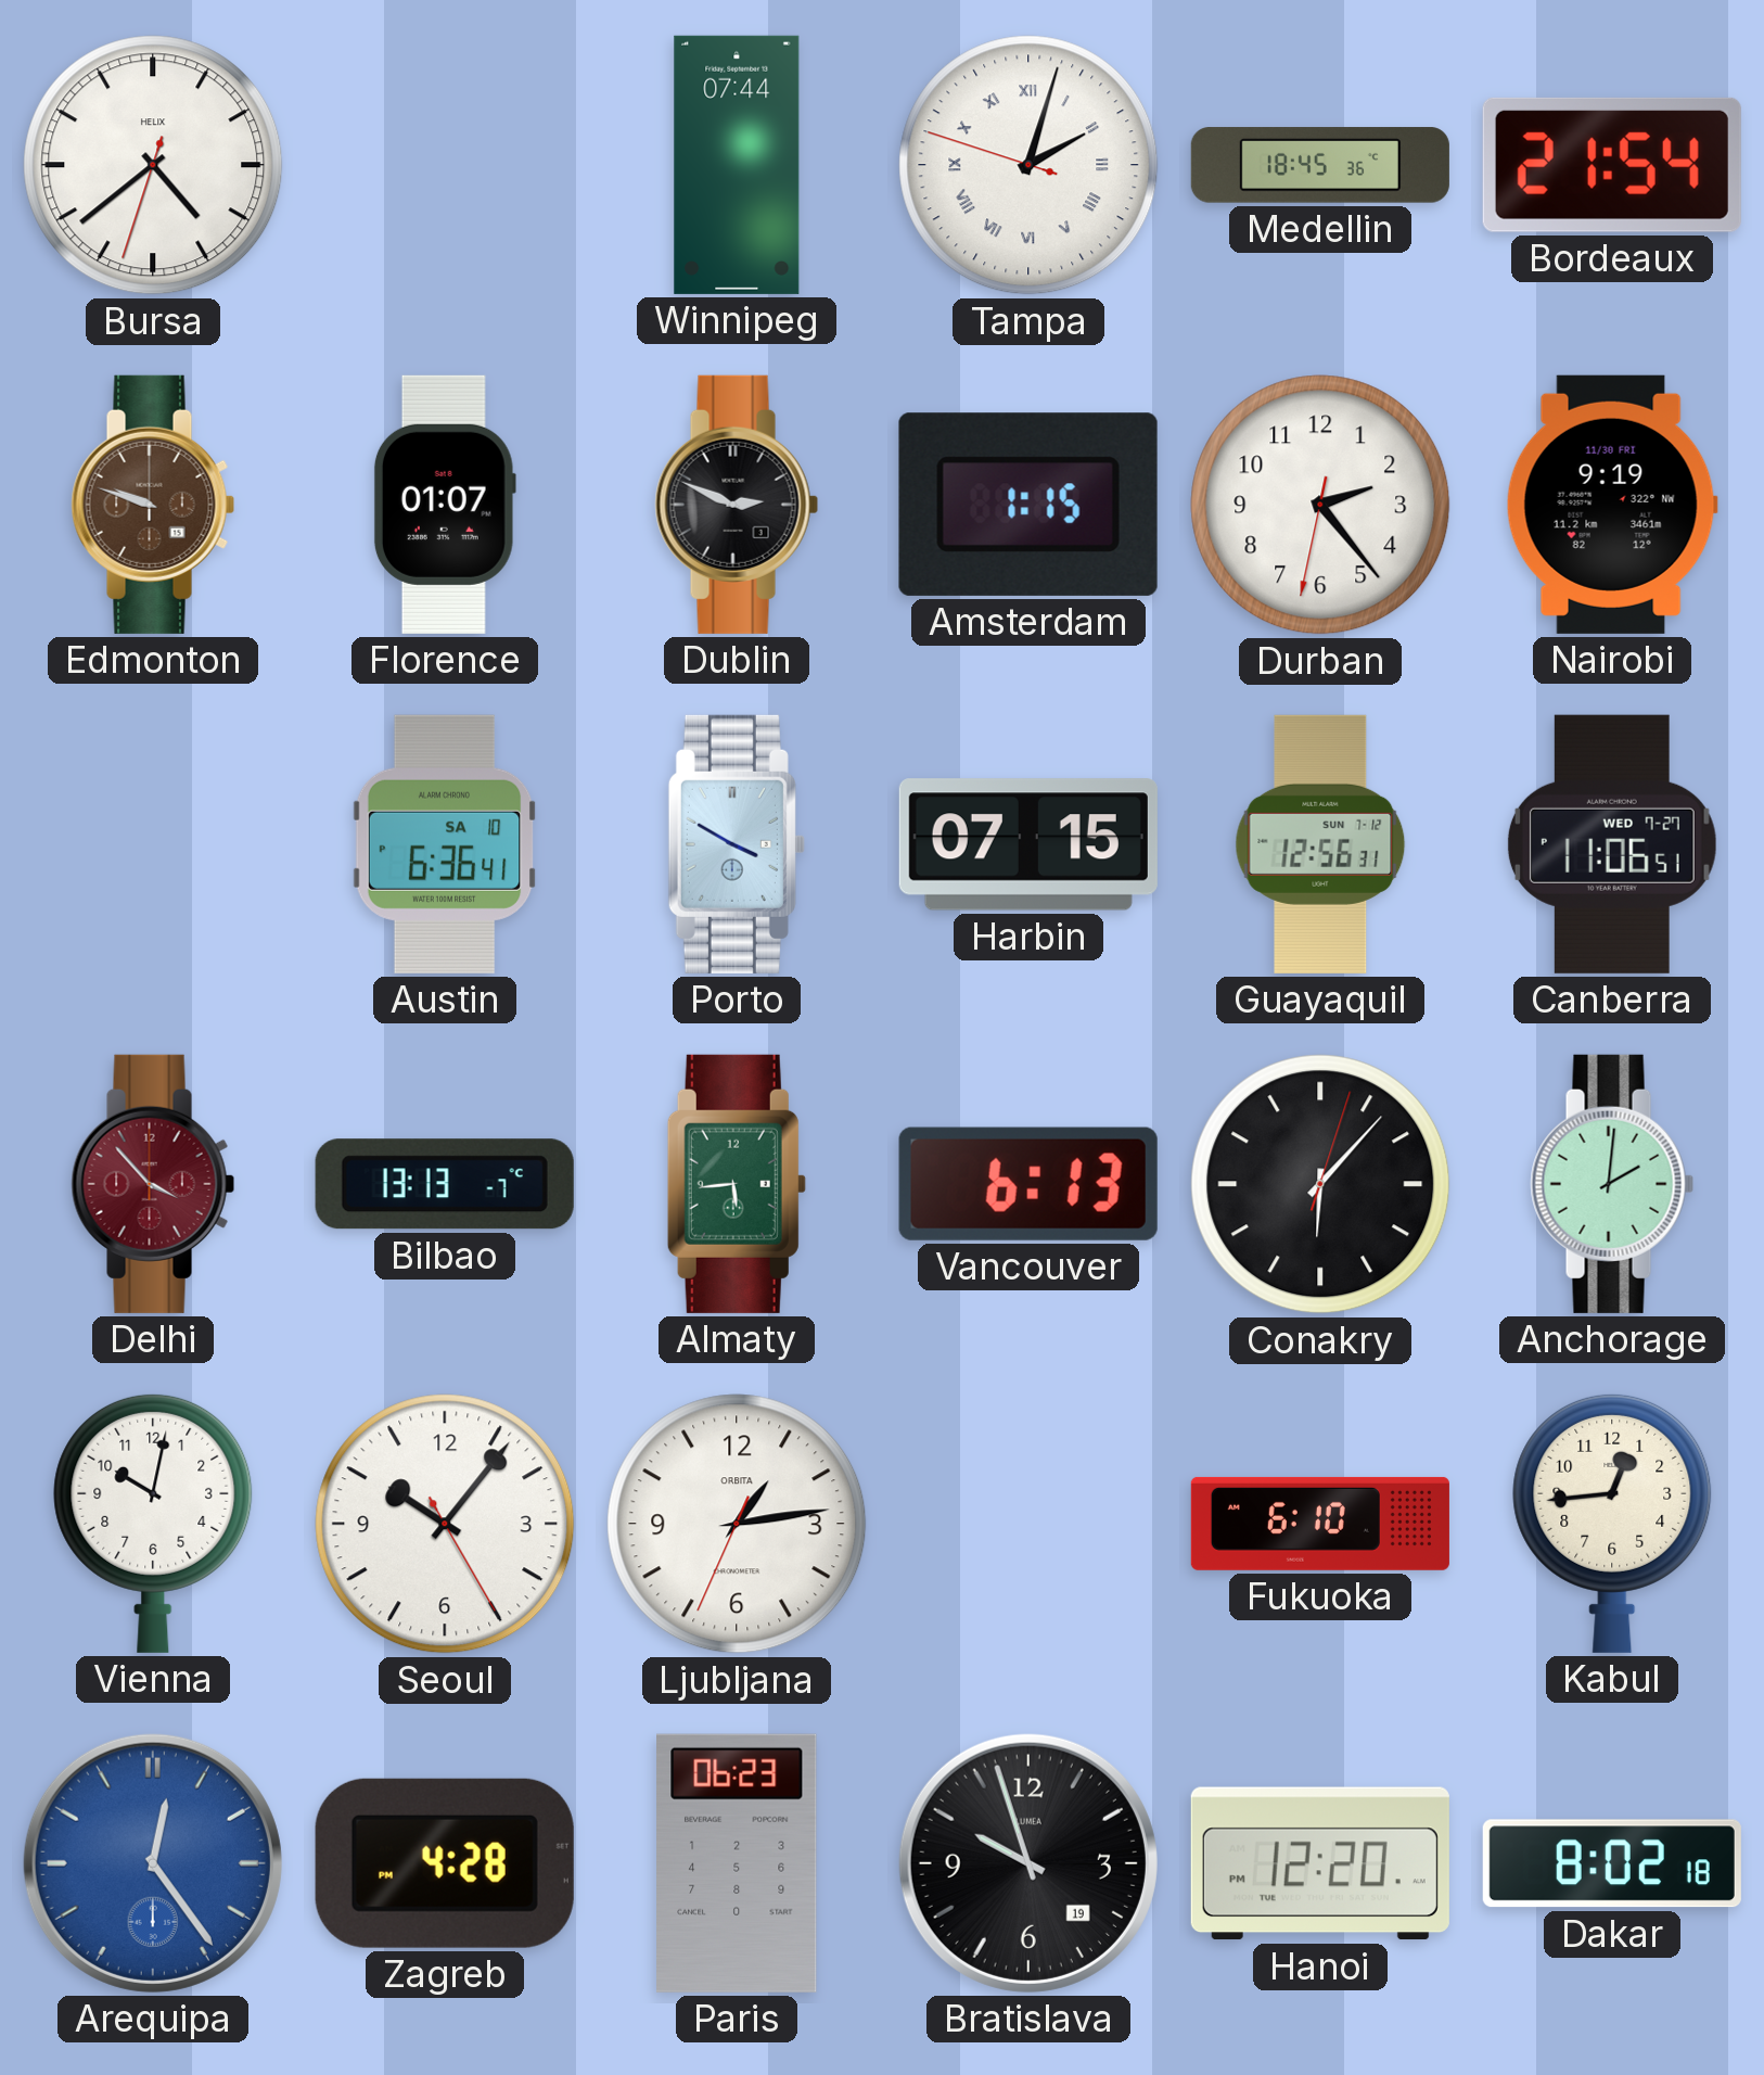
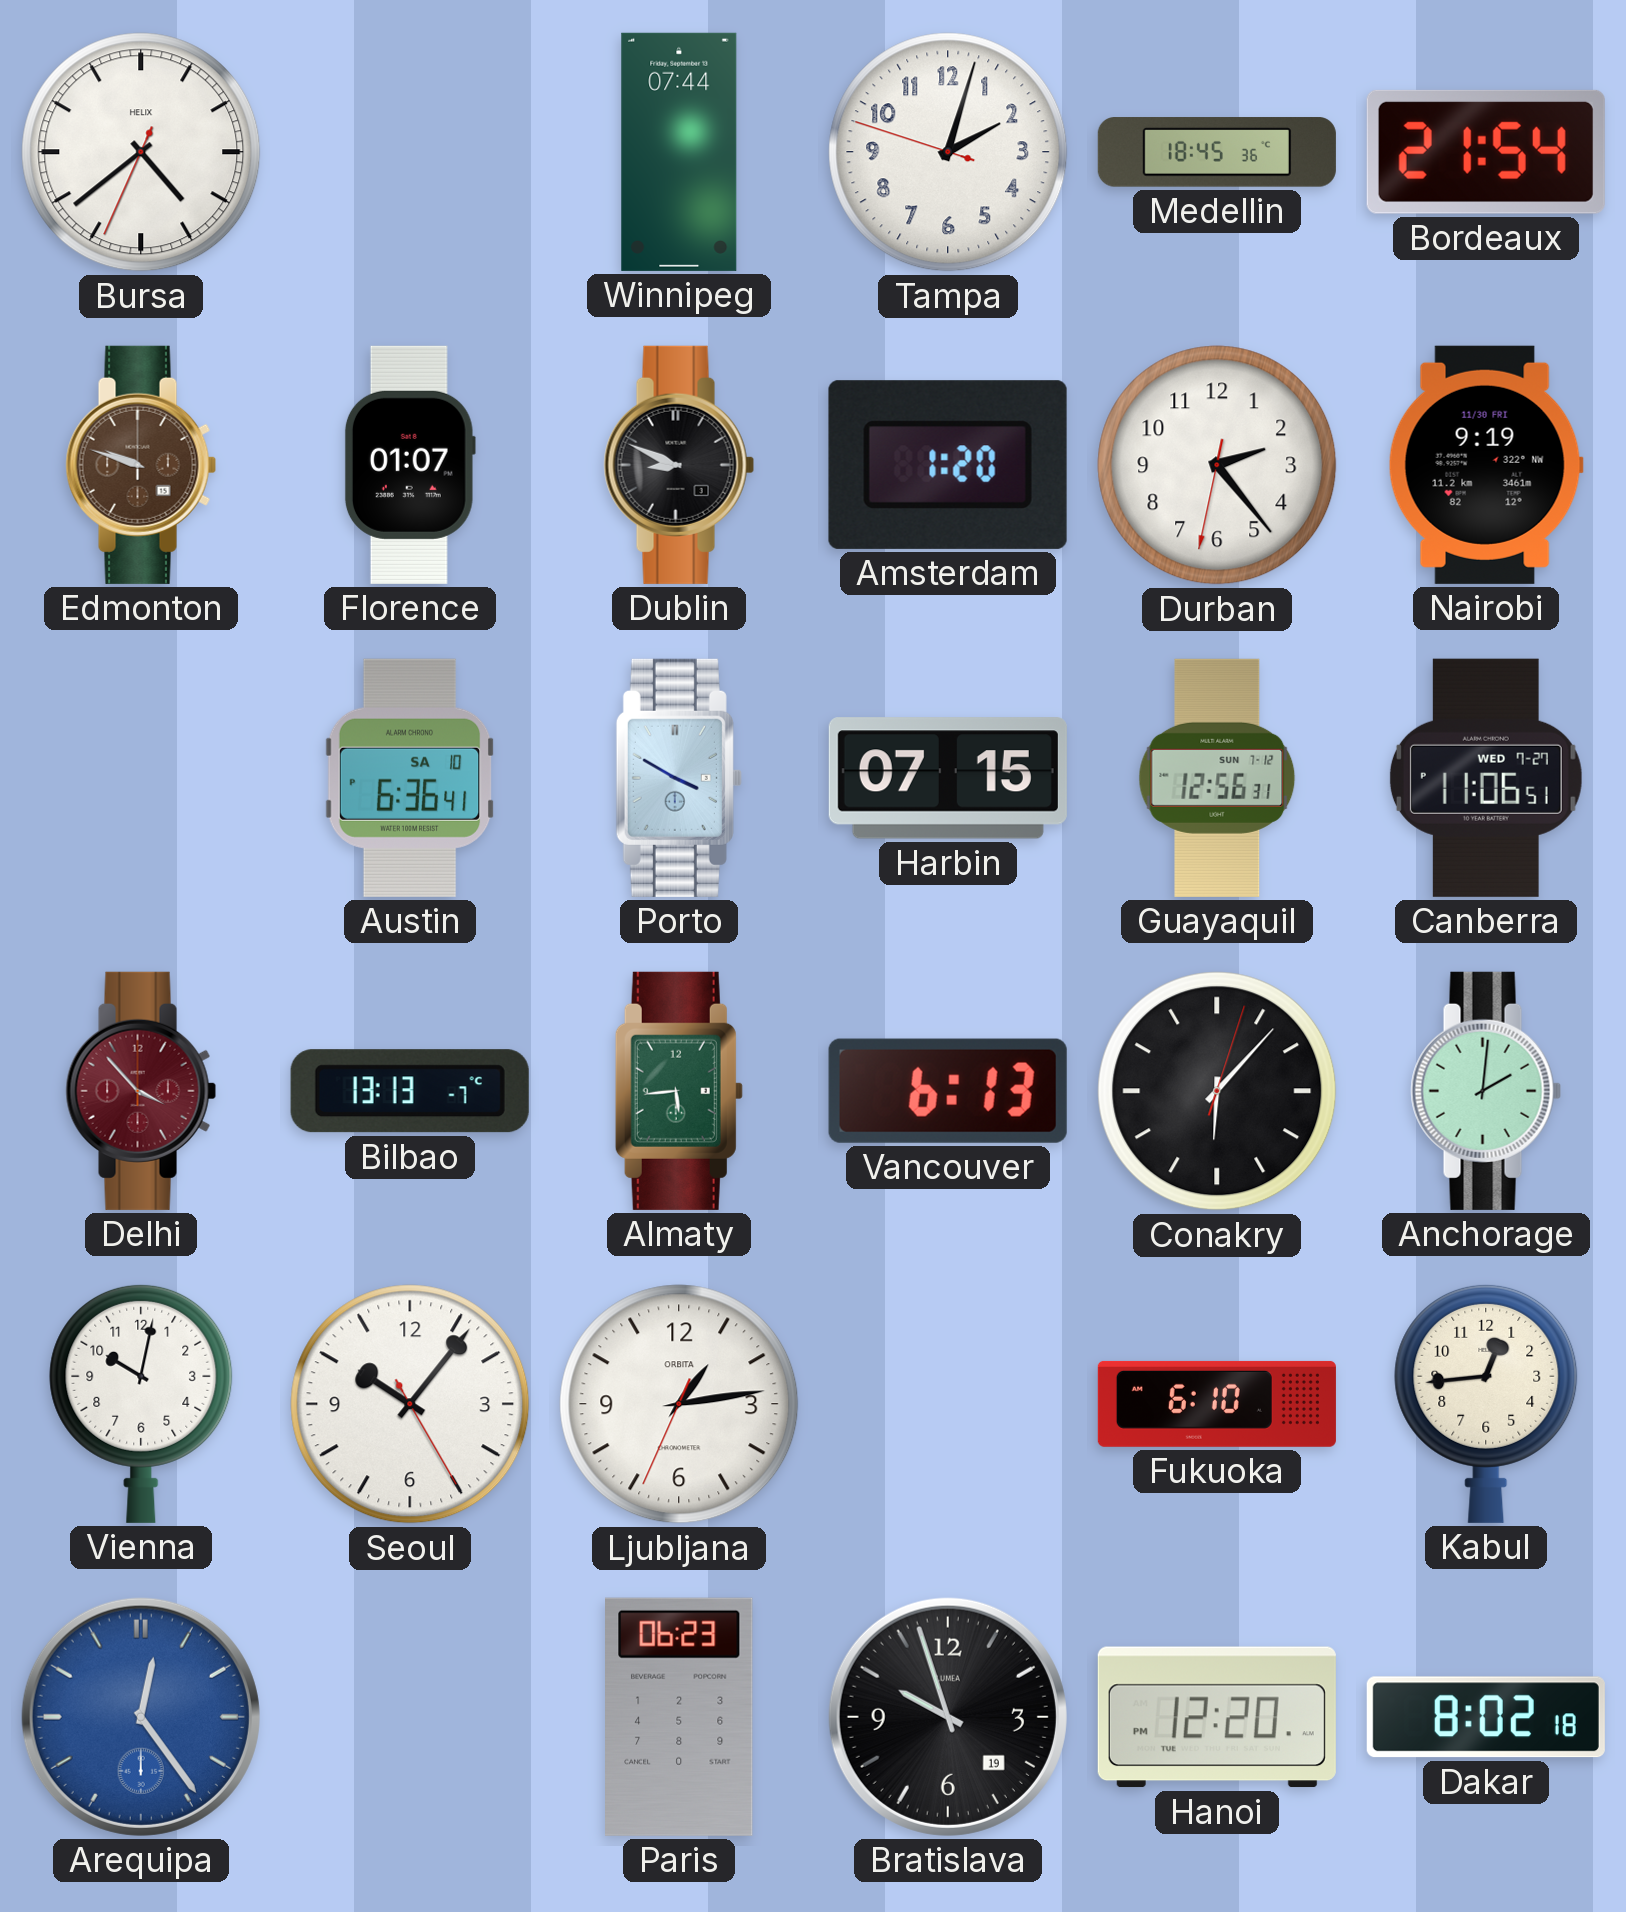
Bursa: 4:38:33 -> 4:38:34
Tampa numerals: Roman -> Arabic
Dublin: 2:49 -> 8:49
Amsterdam: 1:15 -> 1:20
Zagreb: 4:28 -> none
